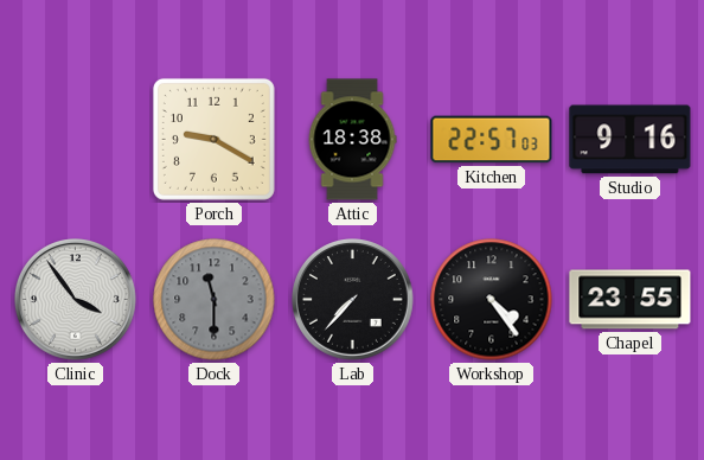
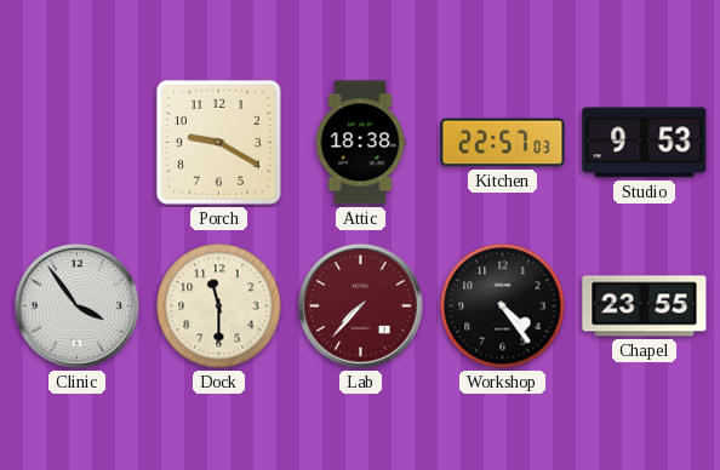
Studio: 9:16 -> 9:53
Dock dial: grey -> cream
Lab dial: black -> burgundy
